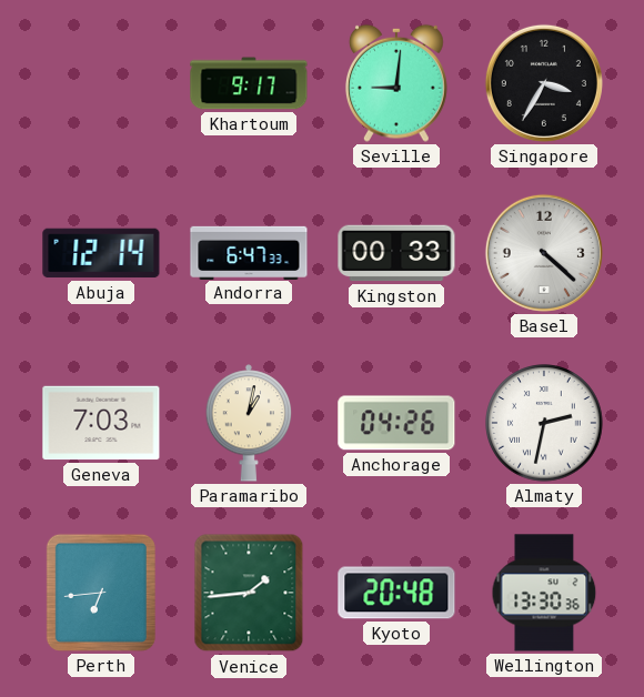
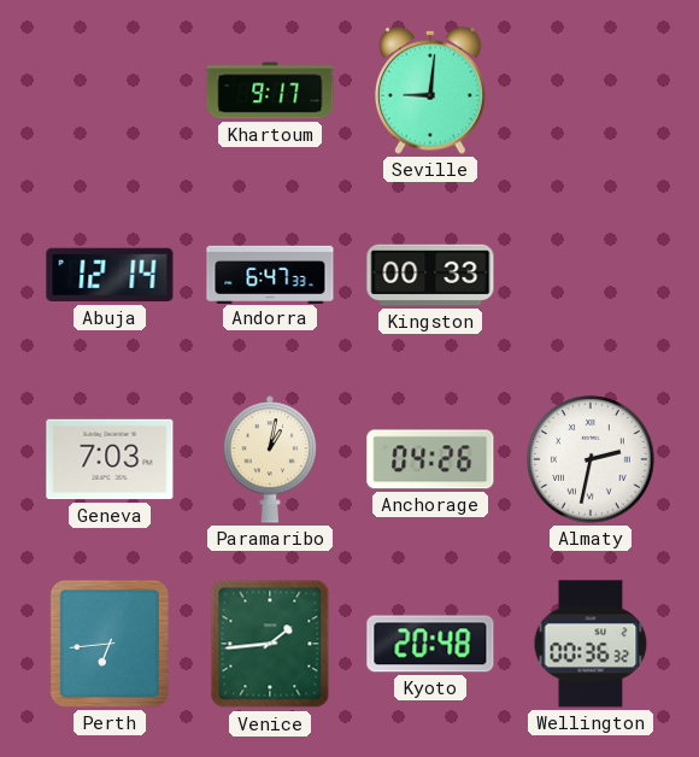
Singapore: 3:35 -> none
Basel: 4:22 -> none
Wellington: 13:30 -> 00:36
